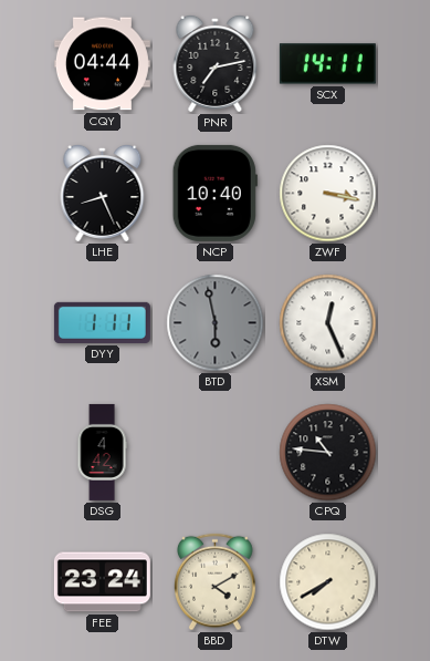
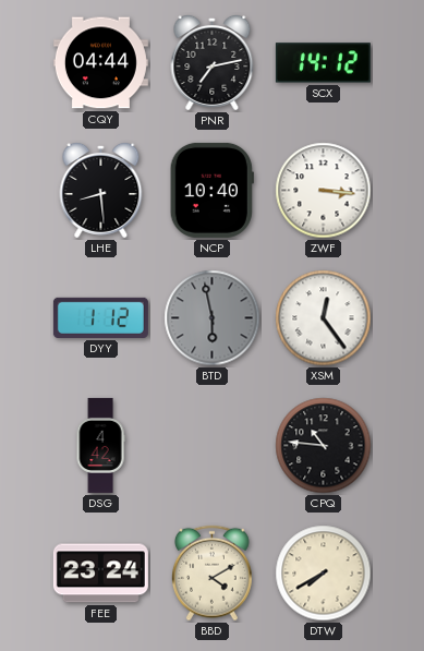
SCX: 14:11 -> 14:12
LHE: 8:26 -> 8:29
ZWF: 3:17 -> 3:16
DYY: 1:11 -> 1:12
XSM: 12:26 -> 12:24
